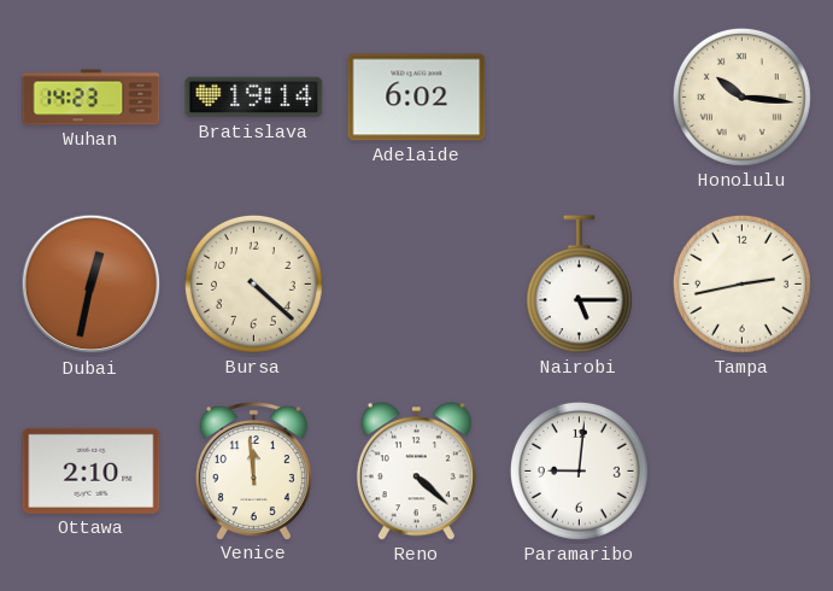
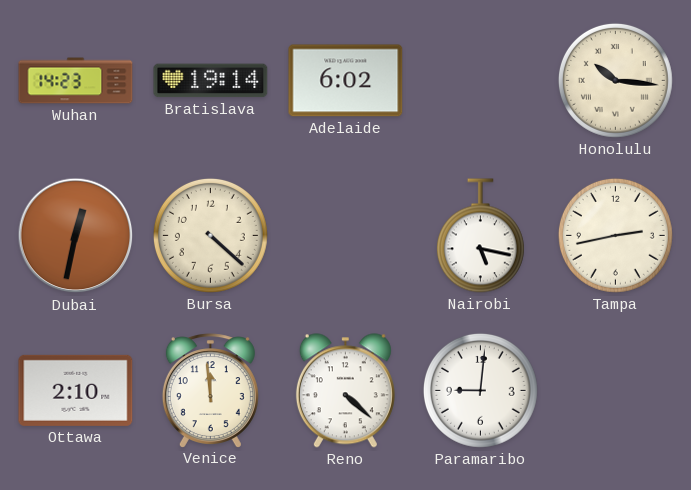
Nairobi: 5:15 -> 5:17
